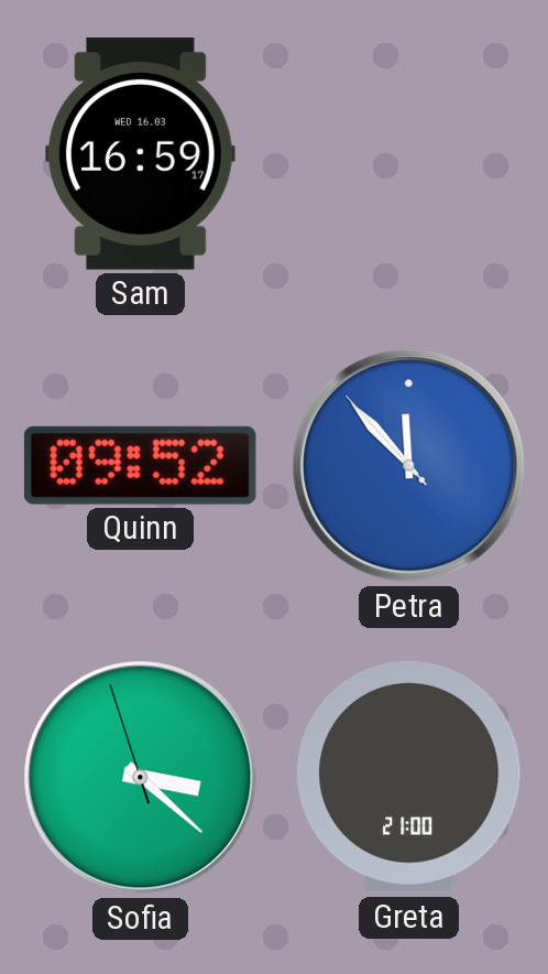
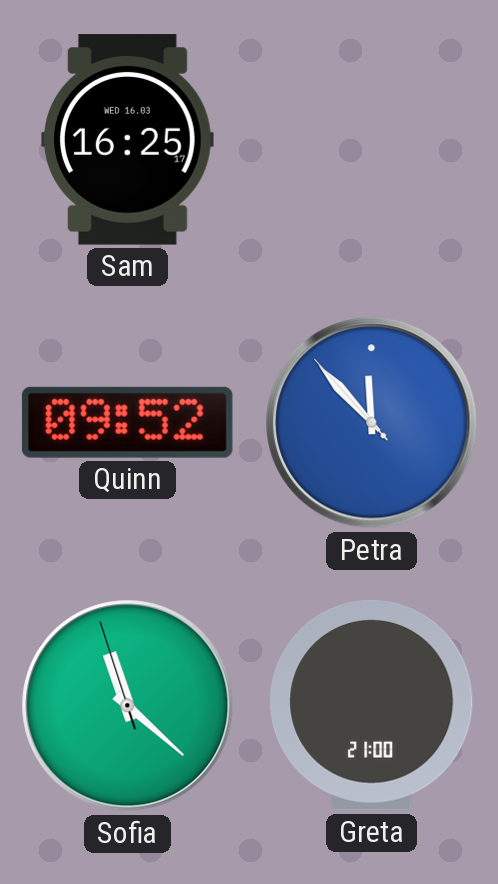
Sam: 16:59 -> 16:25
Sofia: 3:21 -> 11:21
